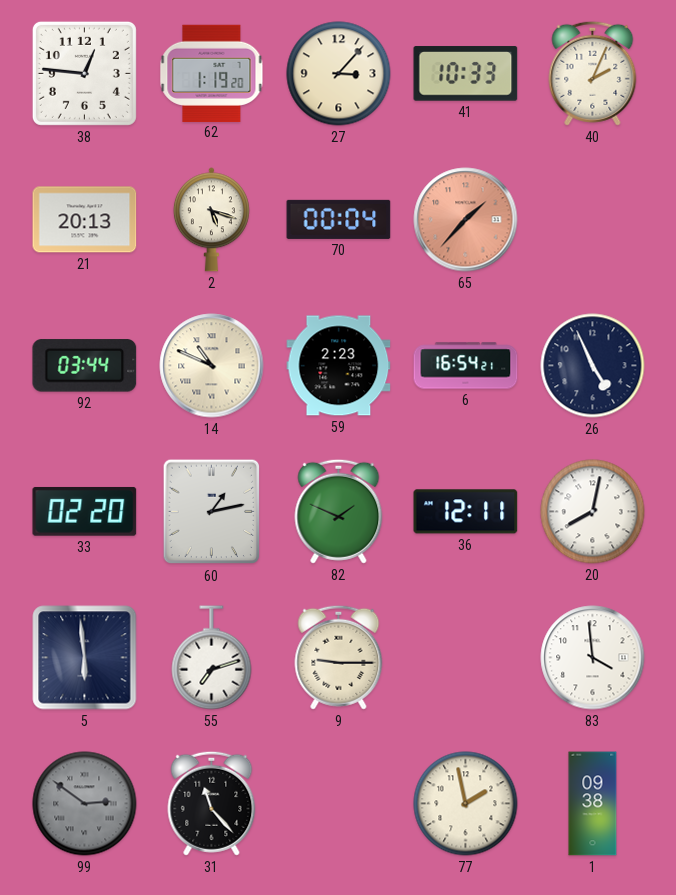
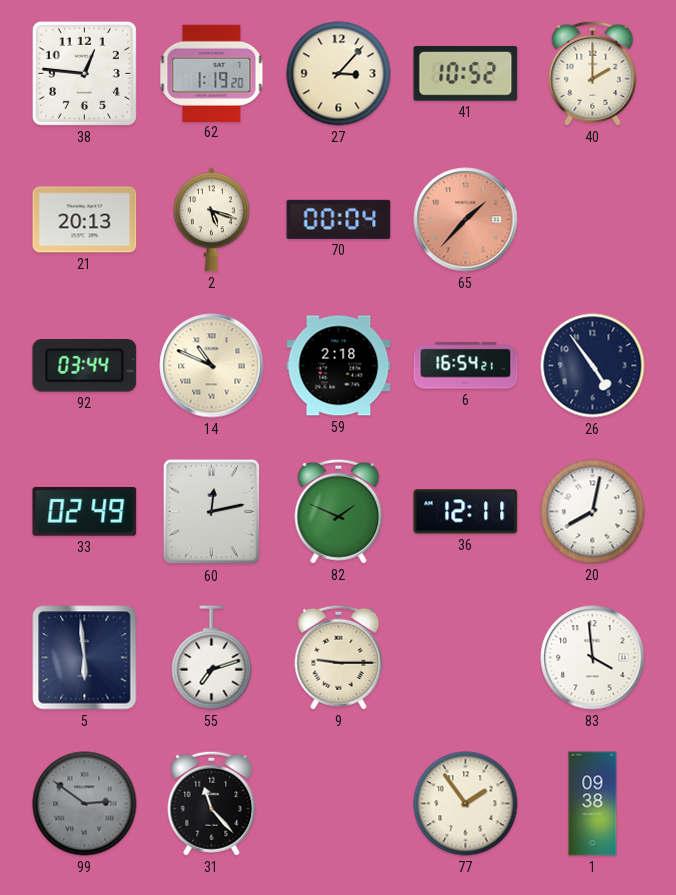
41: 10:33 -> 10:52
40: 2:04 -> 2:00
59: 2:23 -> 2:18
26: 4:56 -> 4:54
33: 02:20 -> 02:49
60: 1:13 -> 12:13
77: 1:58 -> 1:54
